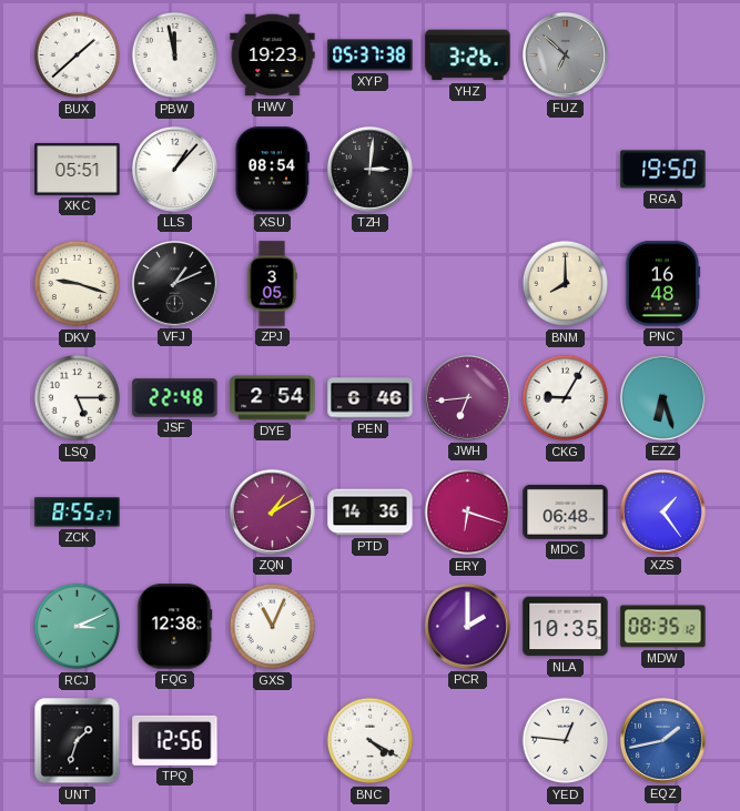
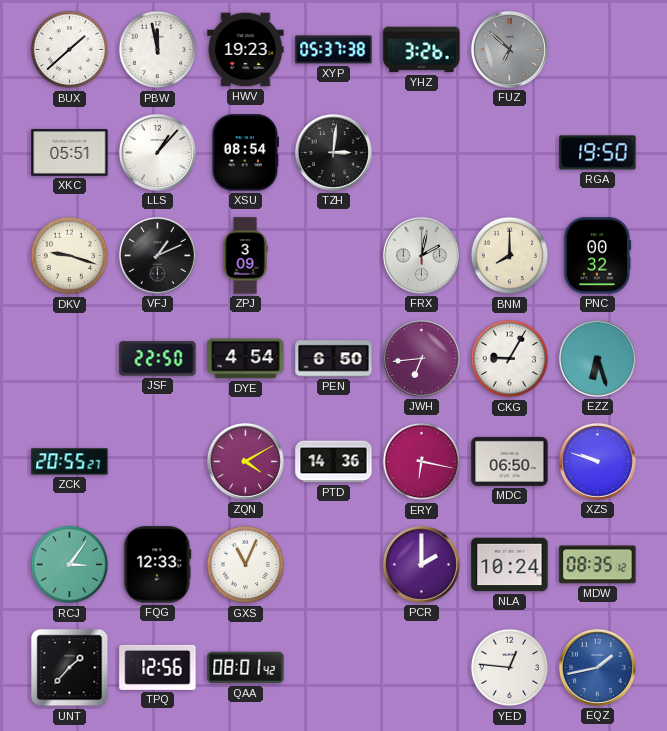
ZPJ: 3:05 -> 3:09
FRX: none -> 2:02
PNC: 16:48 -> 00:32
LSQ: 5:15 -> none
JSF: 22:48 -> 22:50
DYE: 2:54 -> 4:54
PEN: 6:46 -> 6:50
ZCK: 8:55 -> 20:55
ZQN: 1:10 -> 4:10
ERY: 6:18 -> 6:17
MDC: 06:48 -> 06:50
XZS: 1:24 -> 9:48
RCJ: 3:11 -> 3:06
FQG: 12:38 -> 12:33
NLA: 10:35 -> 10:24
UNT: 1:33 -> 1:37
QAA: none -> 08:01
BNC: 4:20 -> none
